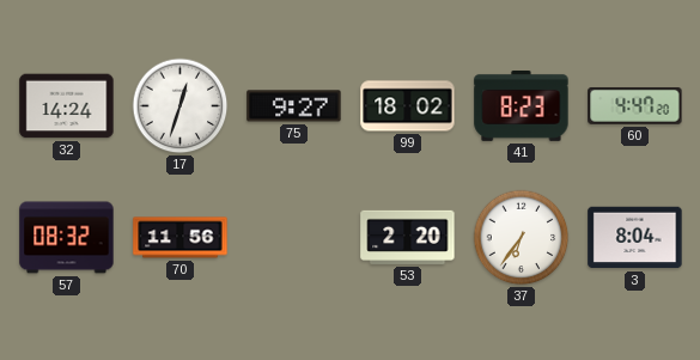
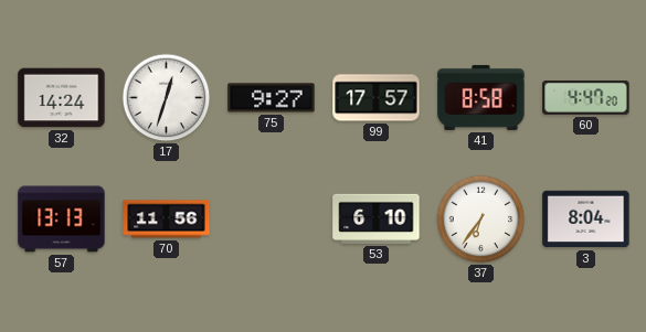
99: 18:02 -> 17:57
41: 8:23 -> 8:58
57: 08:32 -> 13:13
53: 2:20 -> 6:10
